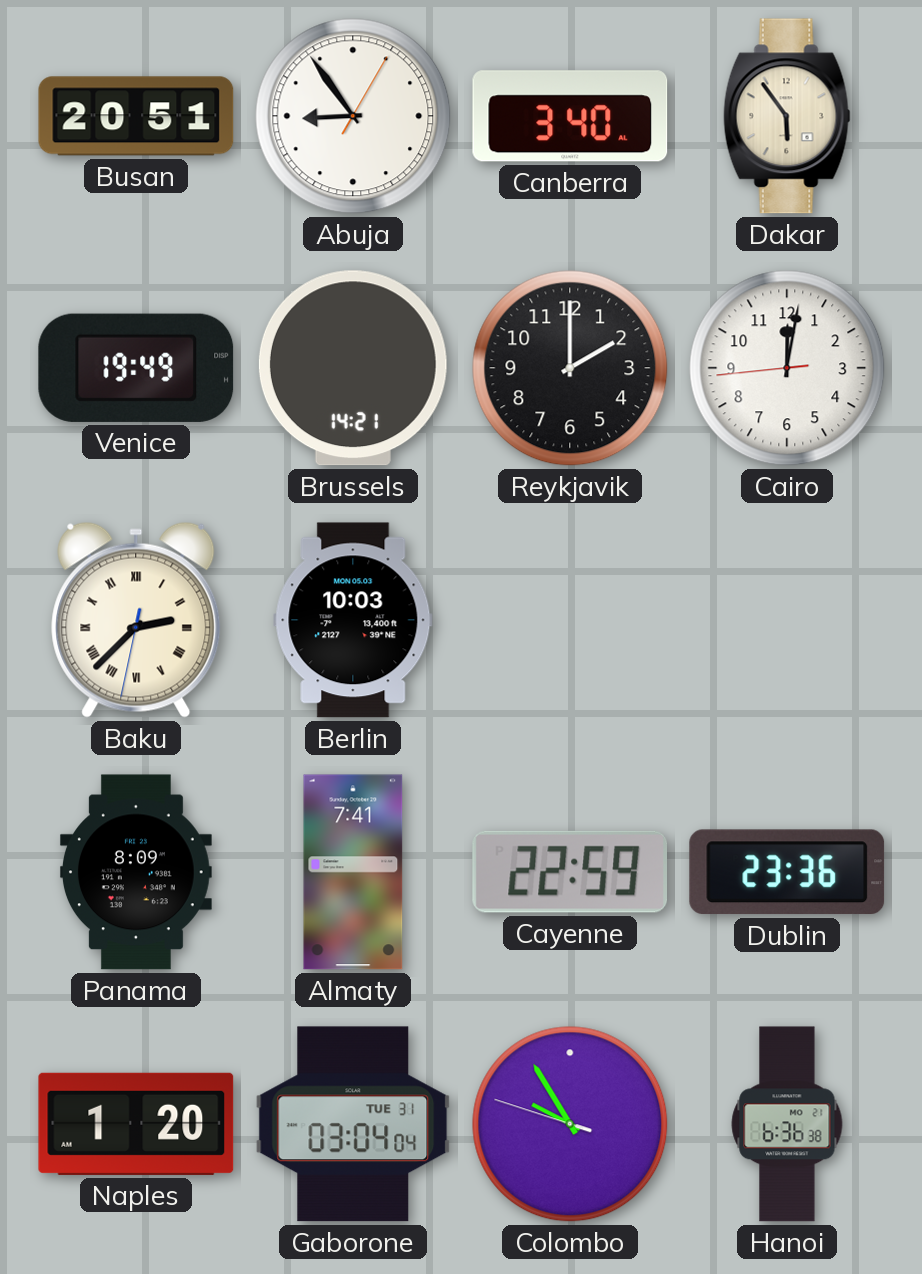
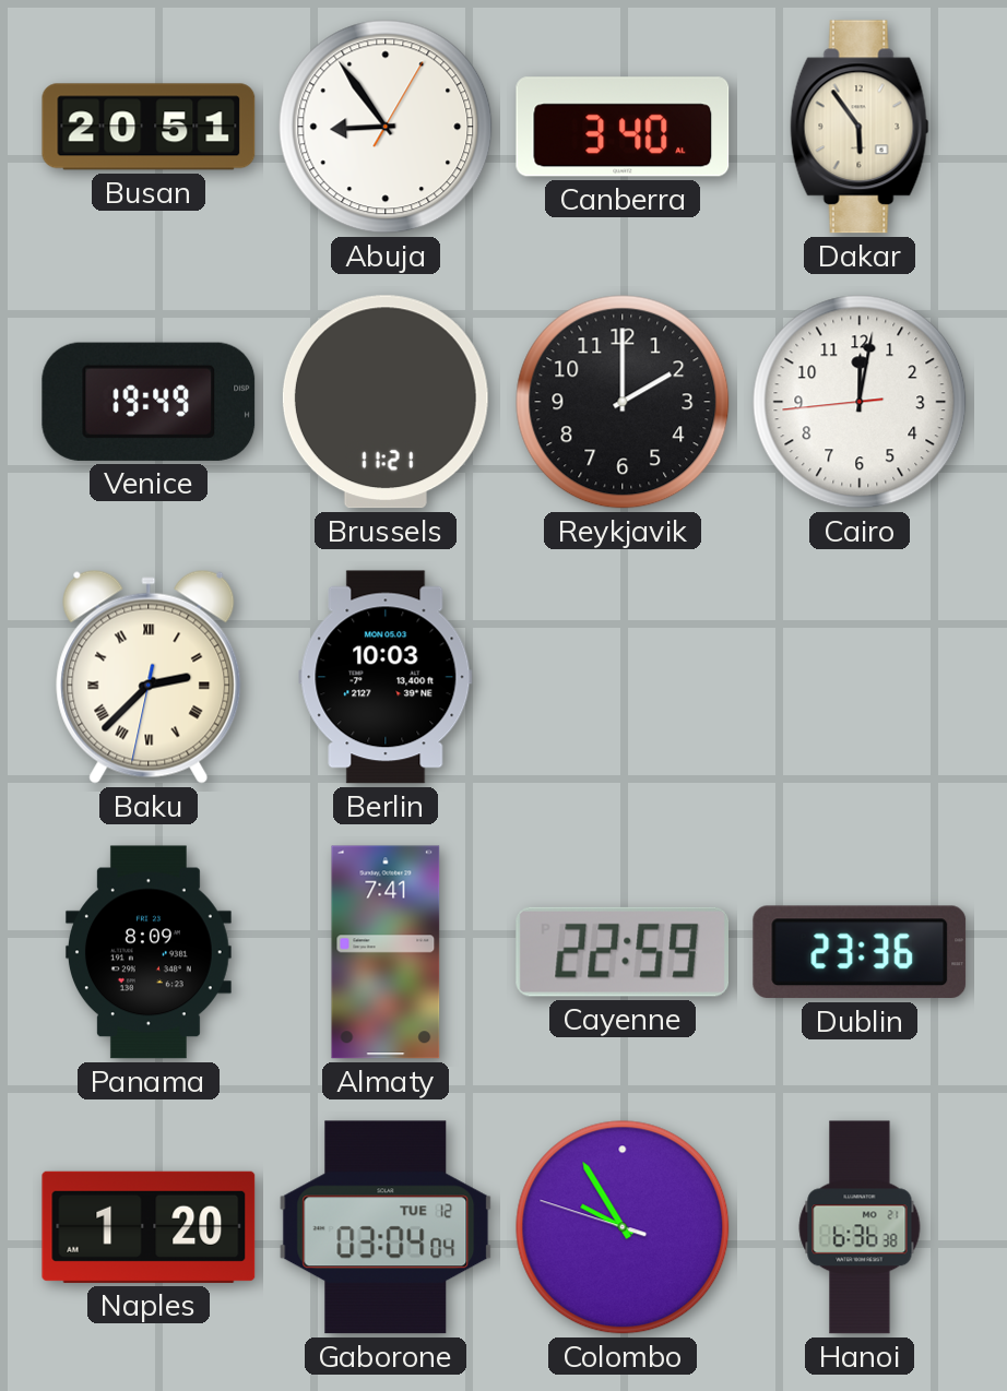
Brussels: 14:21 -> 11:21
Gaborone date: TUE 31 -> TUE 12
